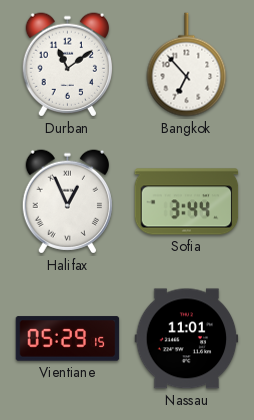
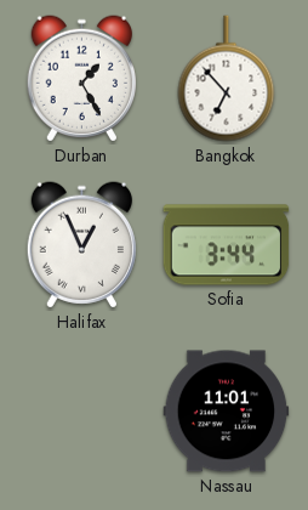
Durban: 11:09 -> 1:25
Vientiane: 05:29 -> none
